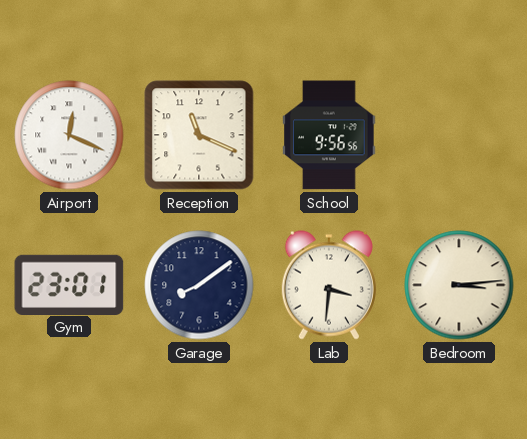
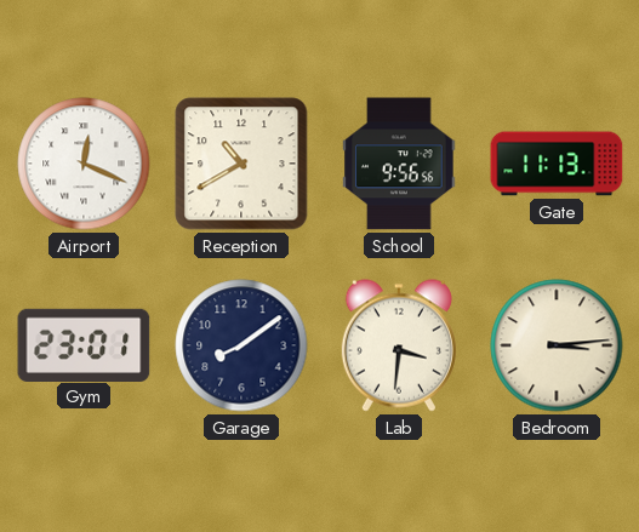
Reception: 11:19 -> 10:40
Gate: none -> 11:13
